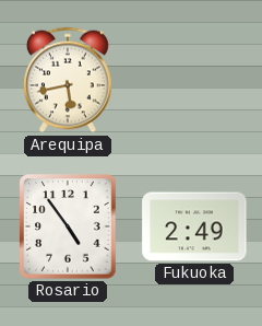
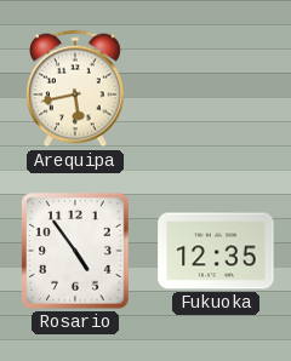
Fukuoka: 2:49 -> 12:35
